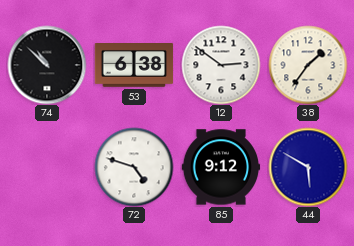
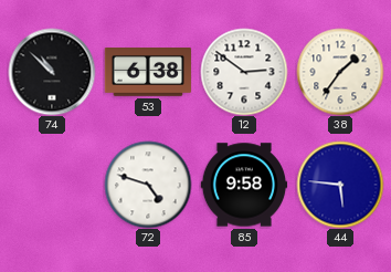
85: 9:12 -> 9:58
44: 5:50 -> 5:46
